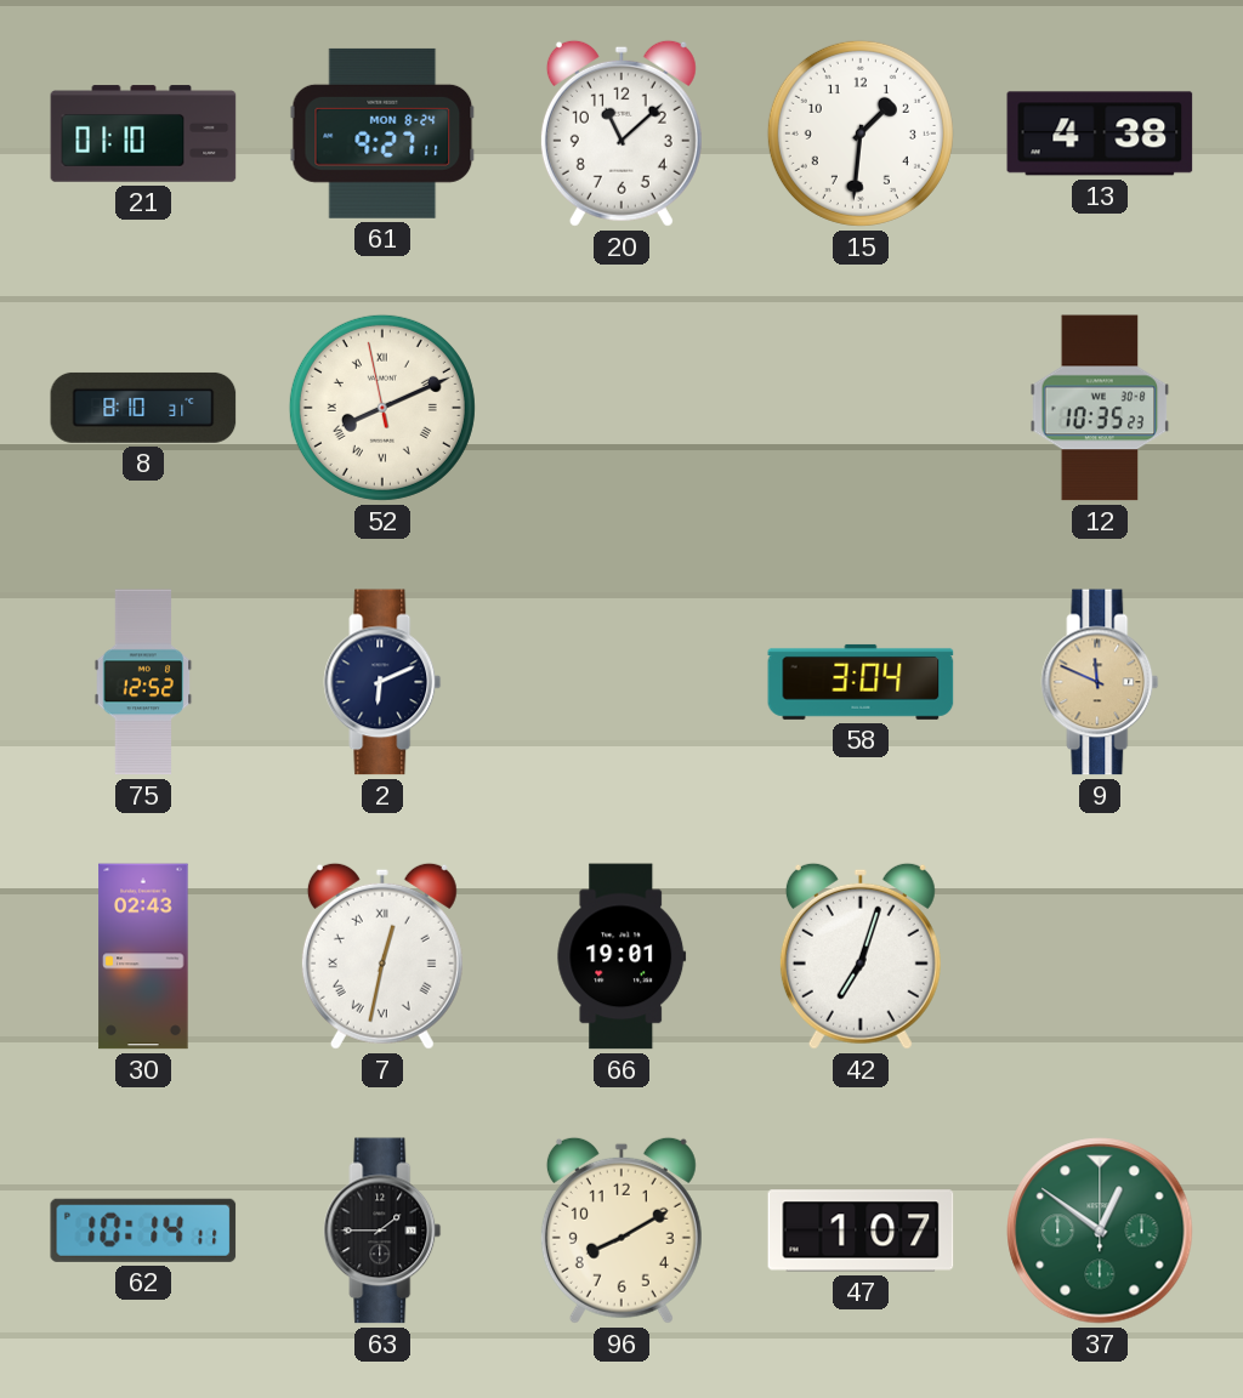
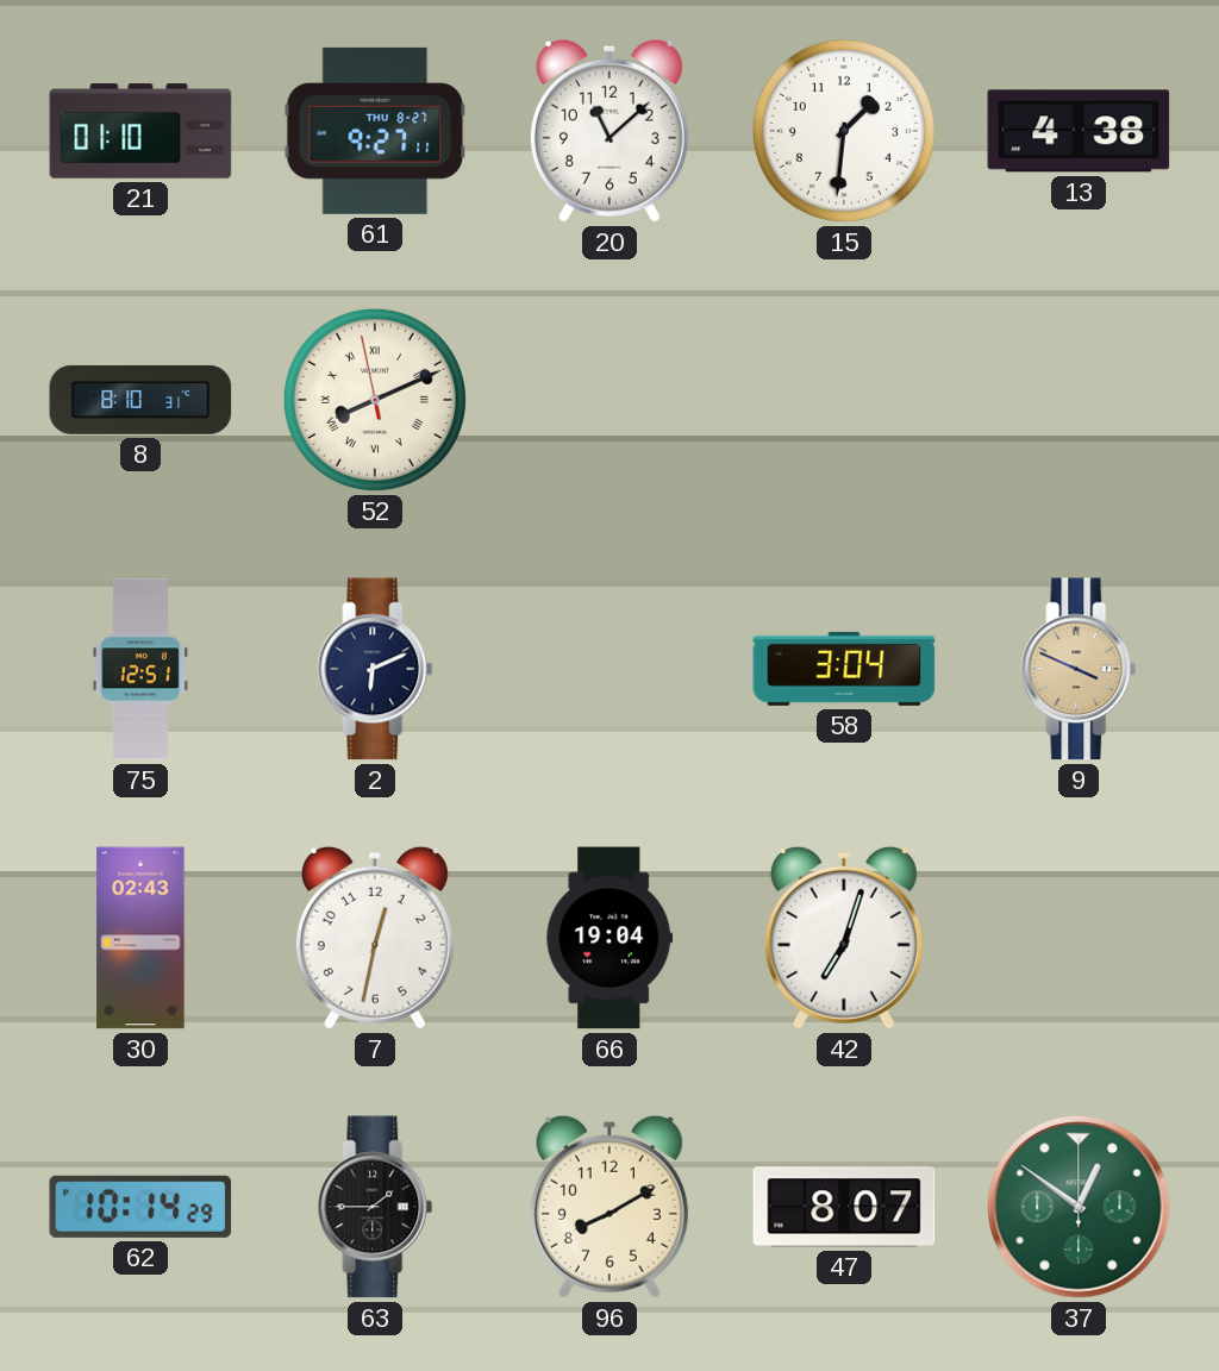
61 date: MON 8-24 -> THU 8-27
12: 10:35 -> none
75: 12:52 -> 12:51
9: 11:49 -> 3:49
7 numerals: Roman -> Arabic
66: 19:01 -> 19:04
62: 10:14:11 -> 10:14:29
47: 1:07 -> 8:07
